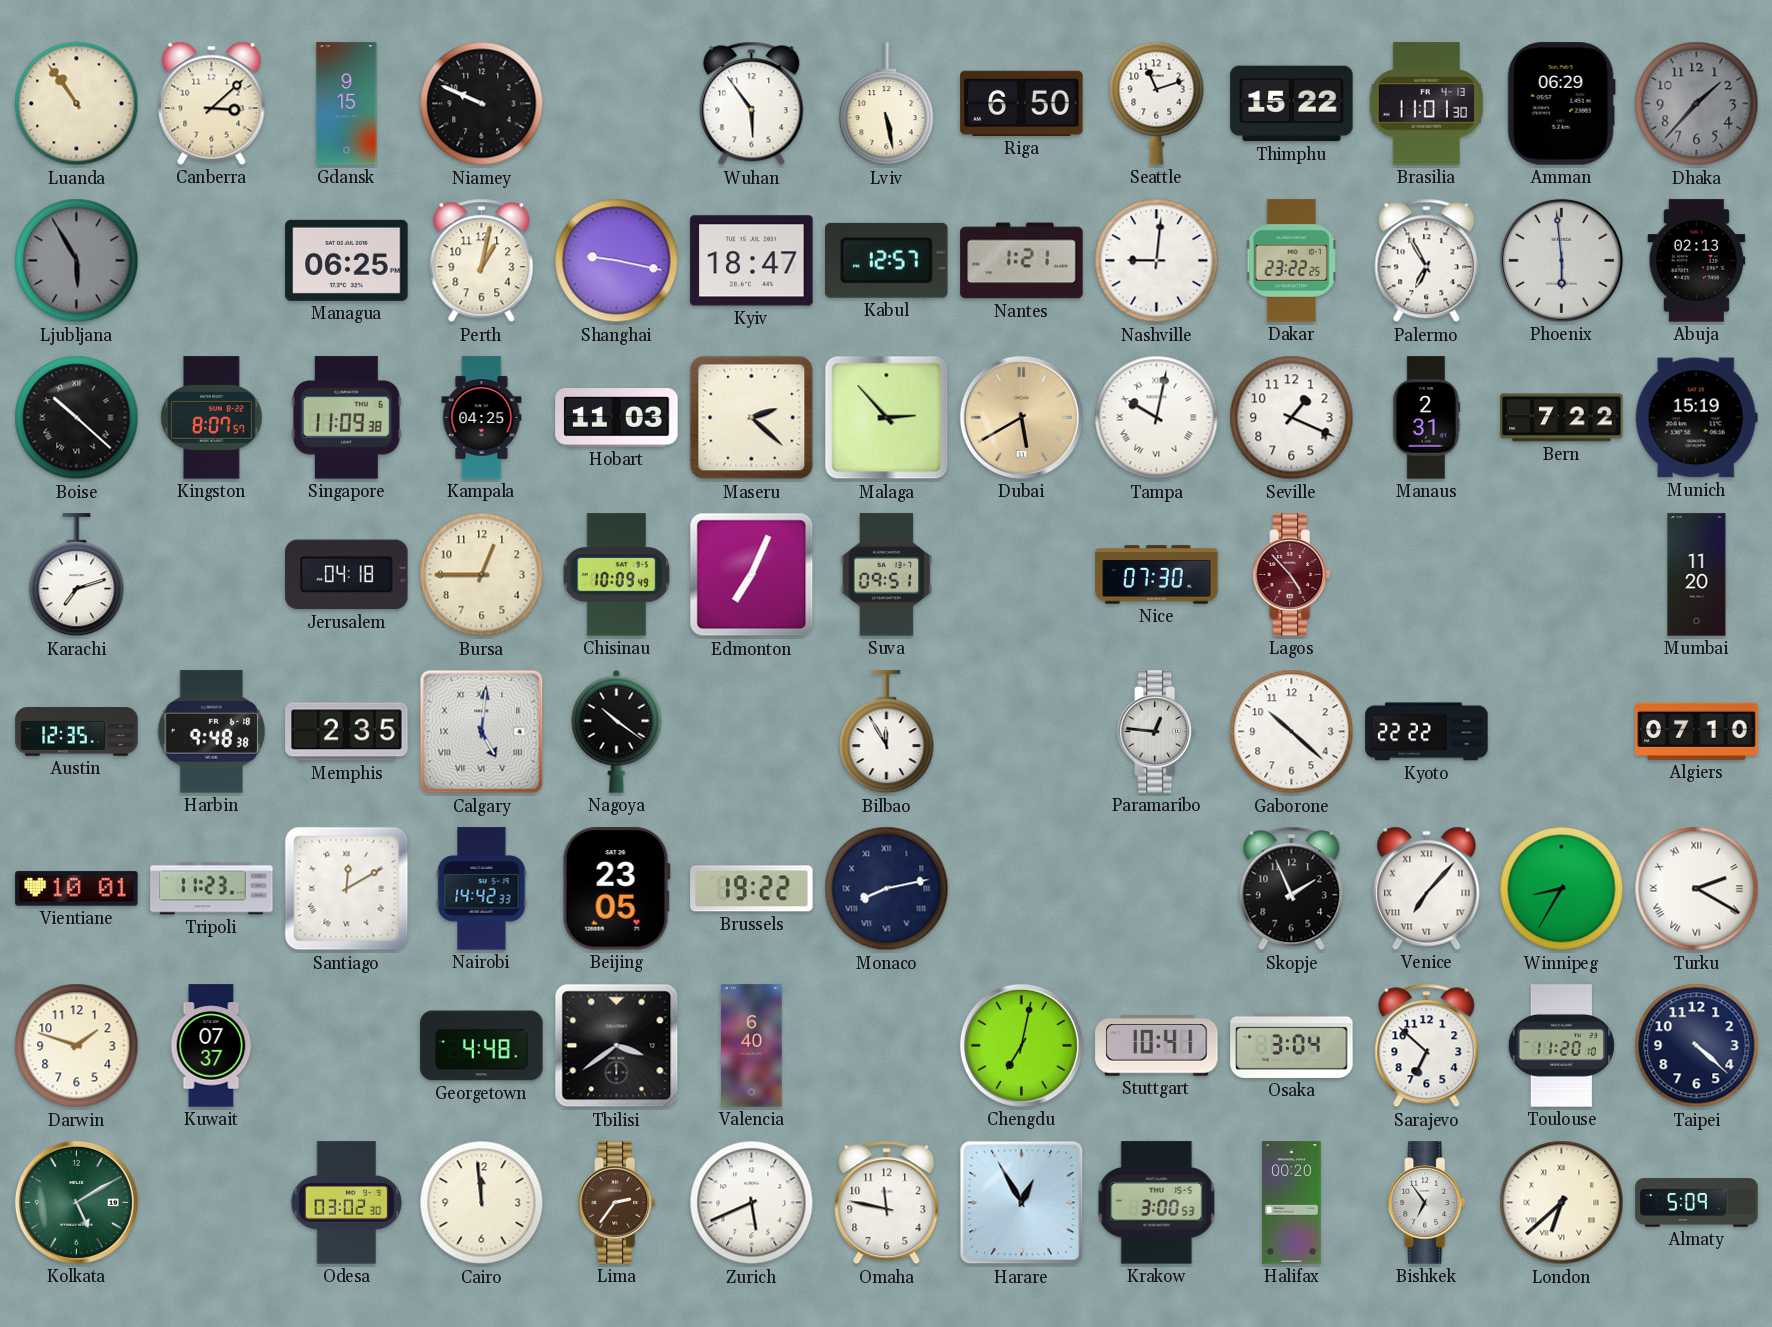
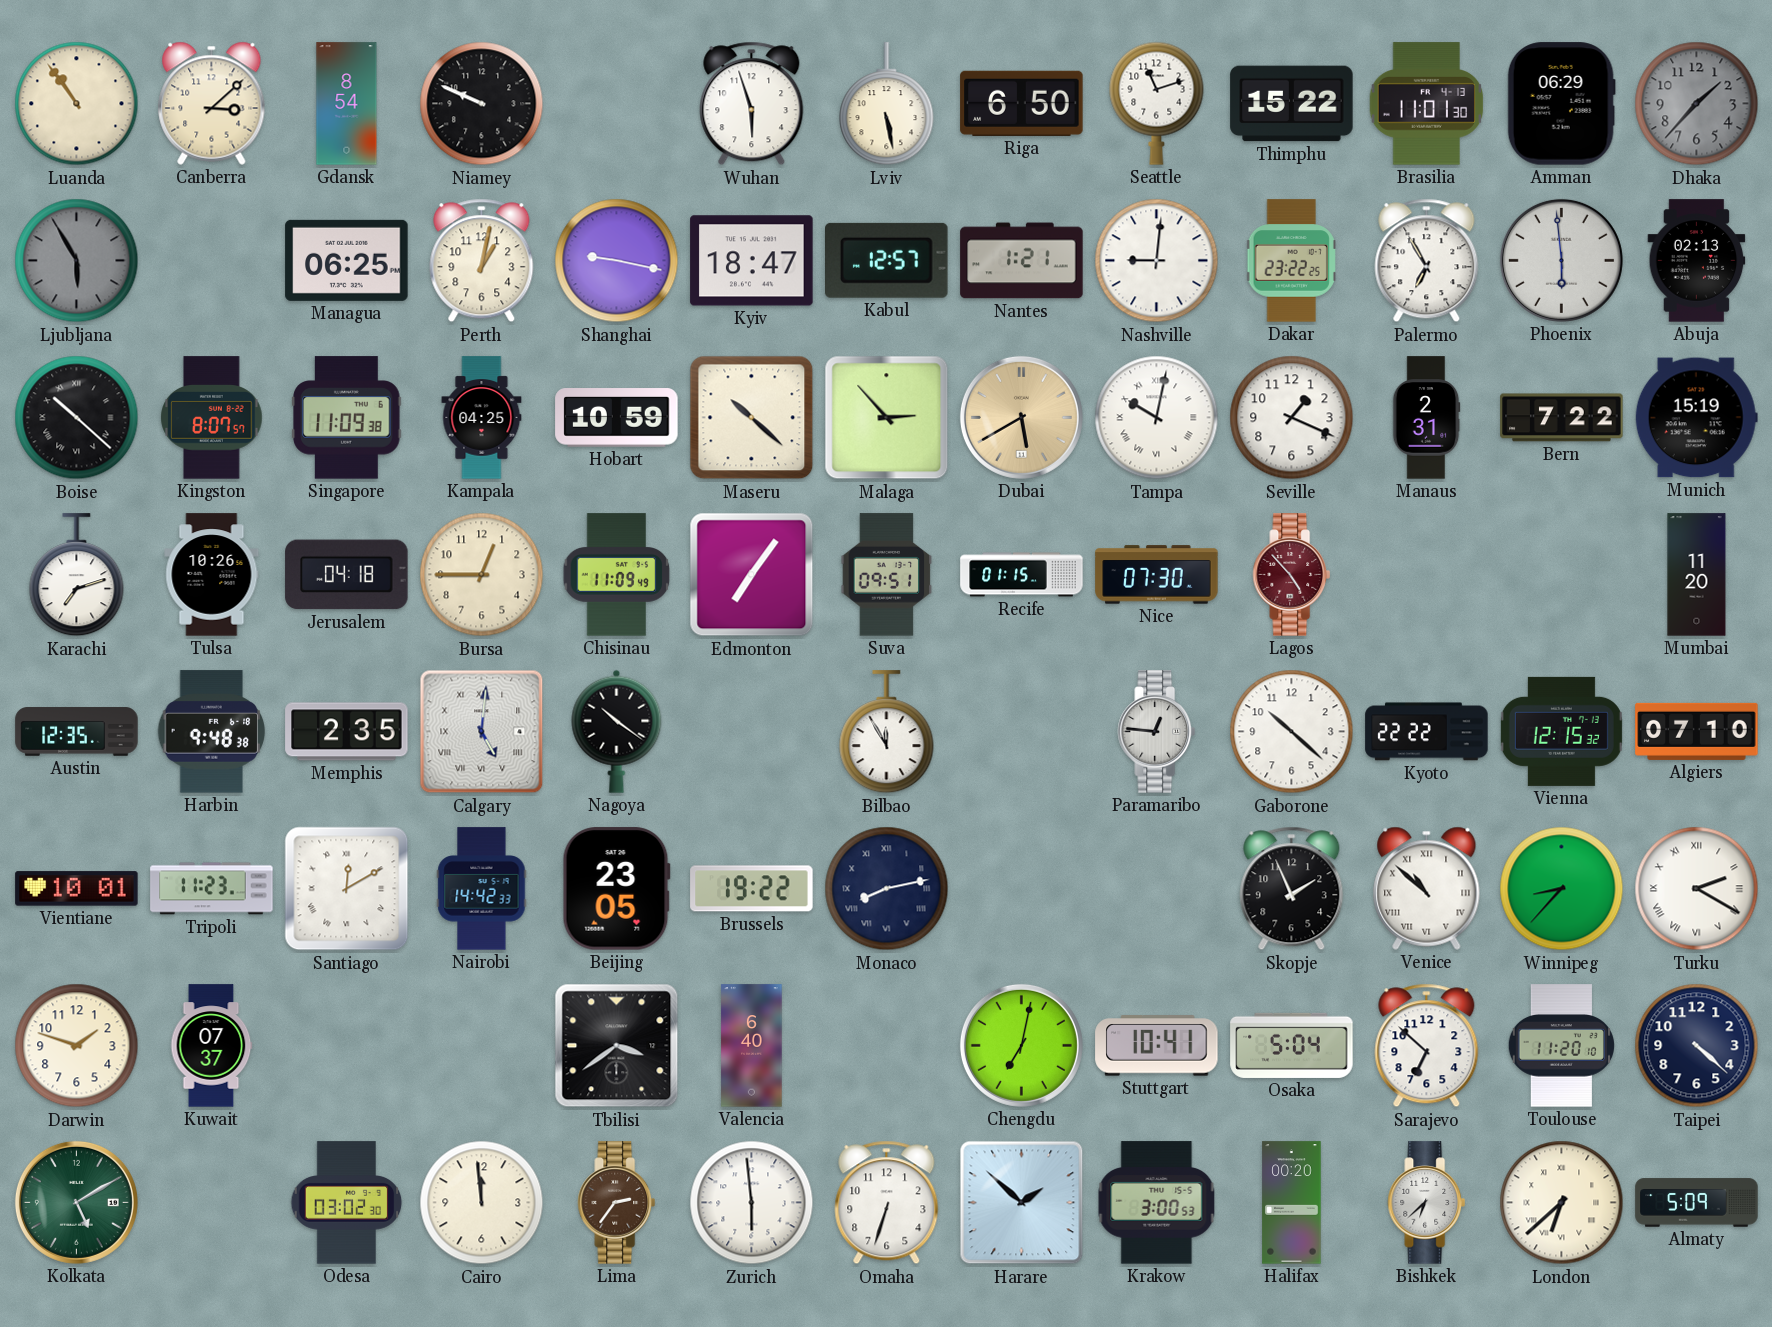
Gdansk: 9:15 -> 8:54
Wuhan: 5:54 -> 5:57
Hobart: 11:03 -> 10:59
Maseru: 2:22 -> 10:22
Tulsa: none -> 10:26
Chisinau: 10:09 -> 11:09
Edmonton: 7:04 -> 7:06
Recife: none -> 01:15
Vienna: none -> 12:15
Venice: 7:07 -> 10:52
Winnipeg: 8:35 -> 8:37
Georgetown: 4:48 -> none
Osaka: 3:04 -> 5:04
Zurich: 5:41 -> 5:59
Omaha: 11:47 -> 6:33
Harare: 12:55 -> 1:52
Bishkek: 6:54 -> 6:38
